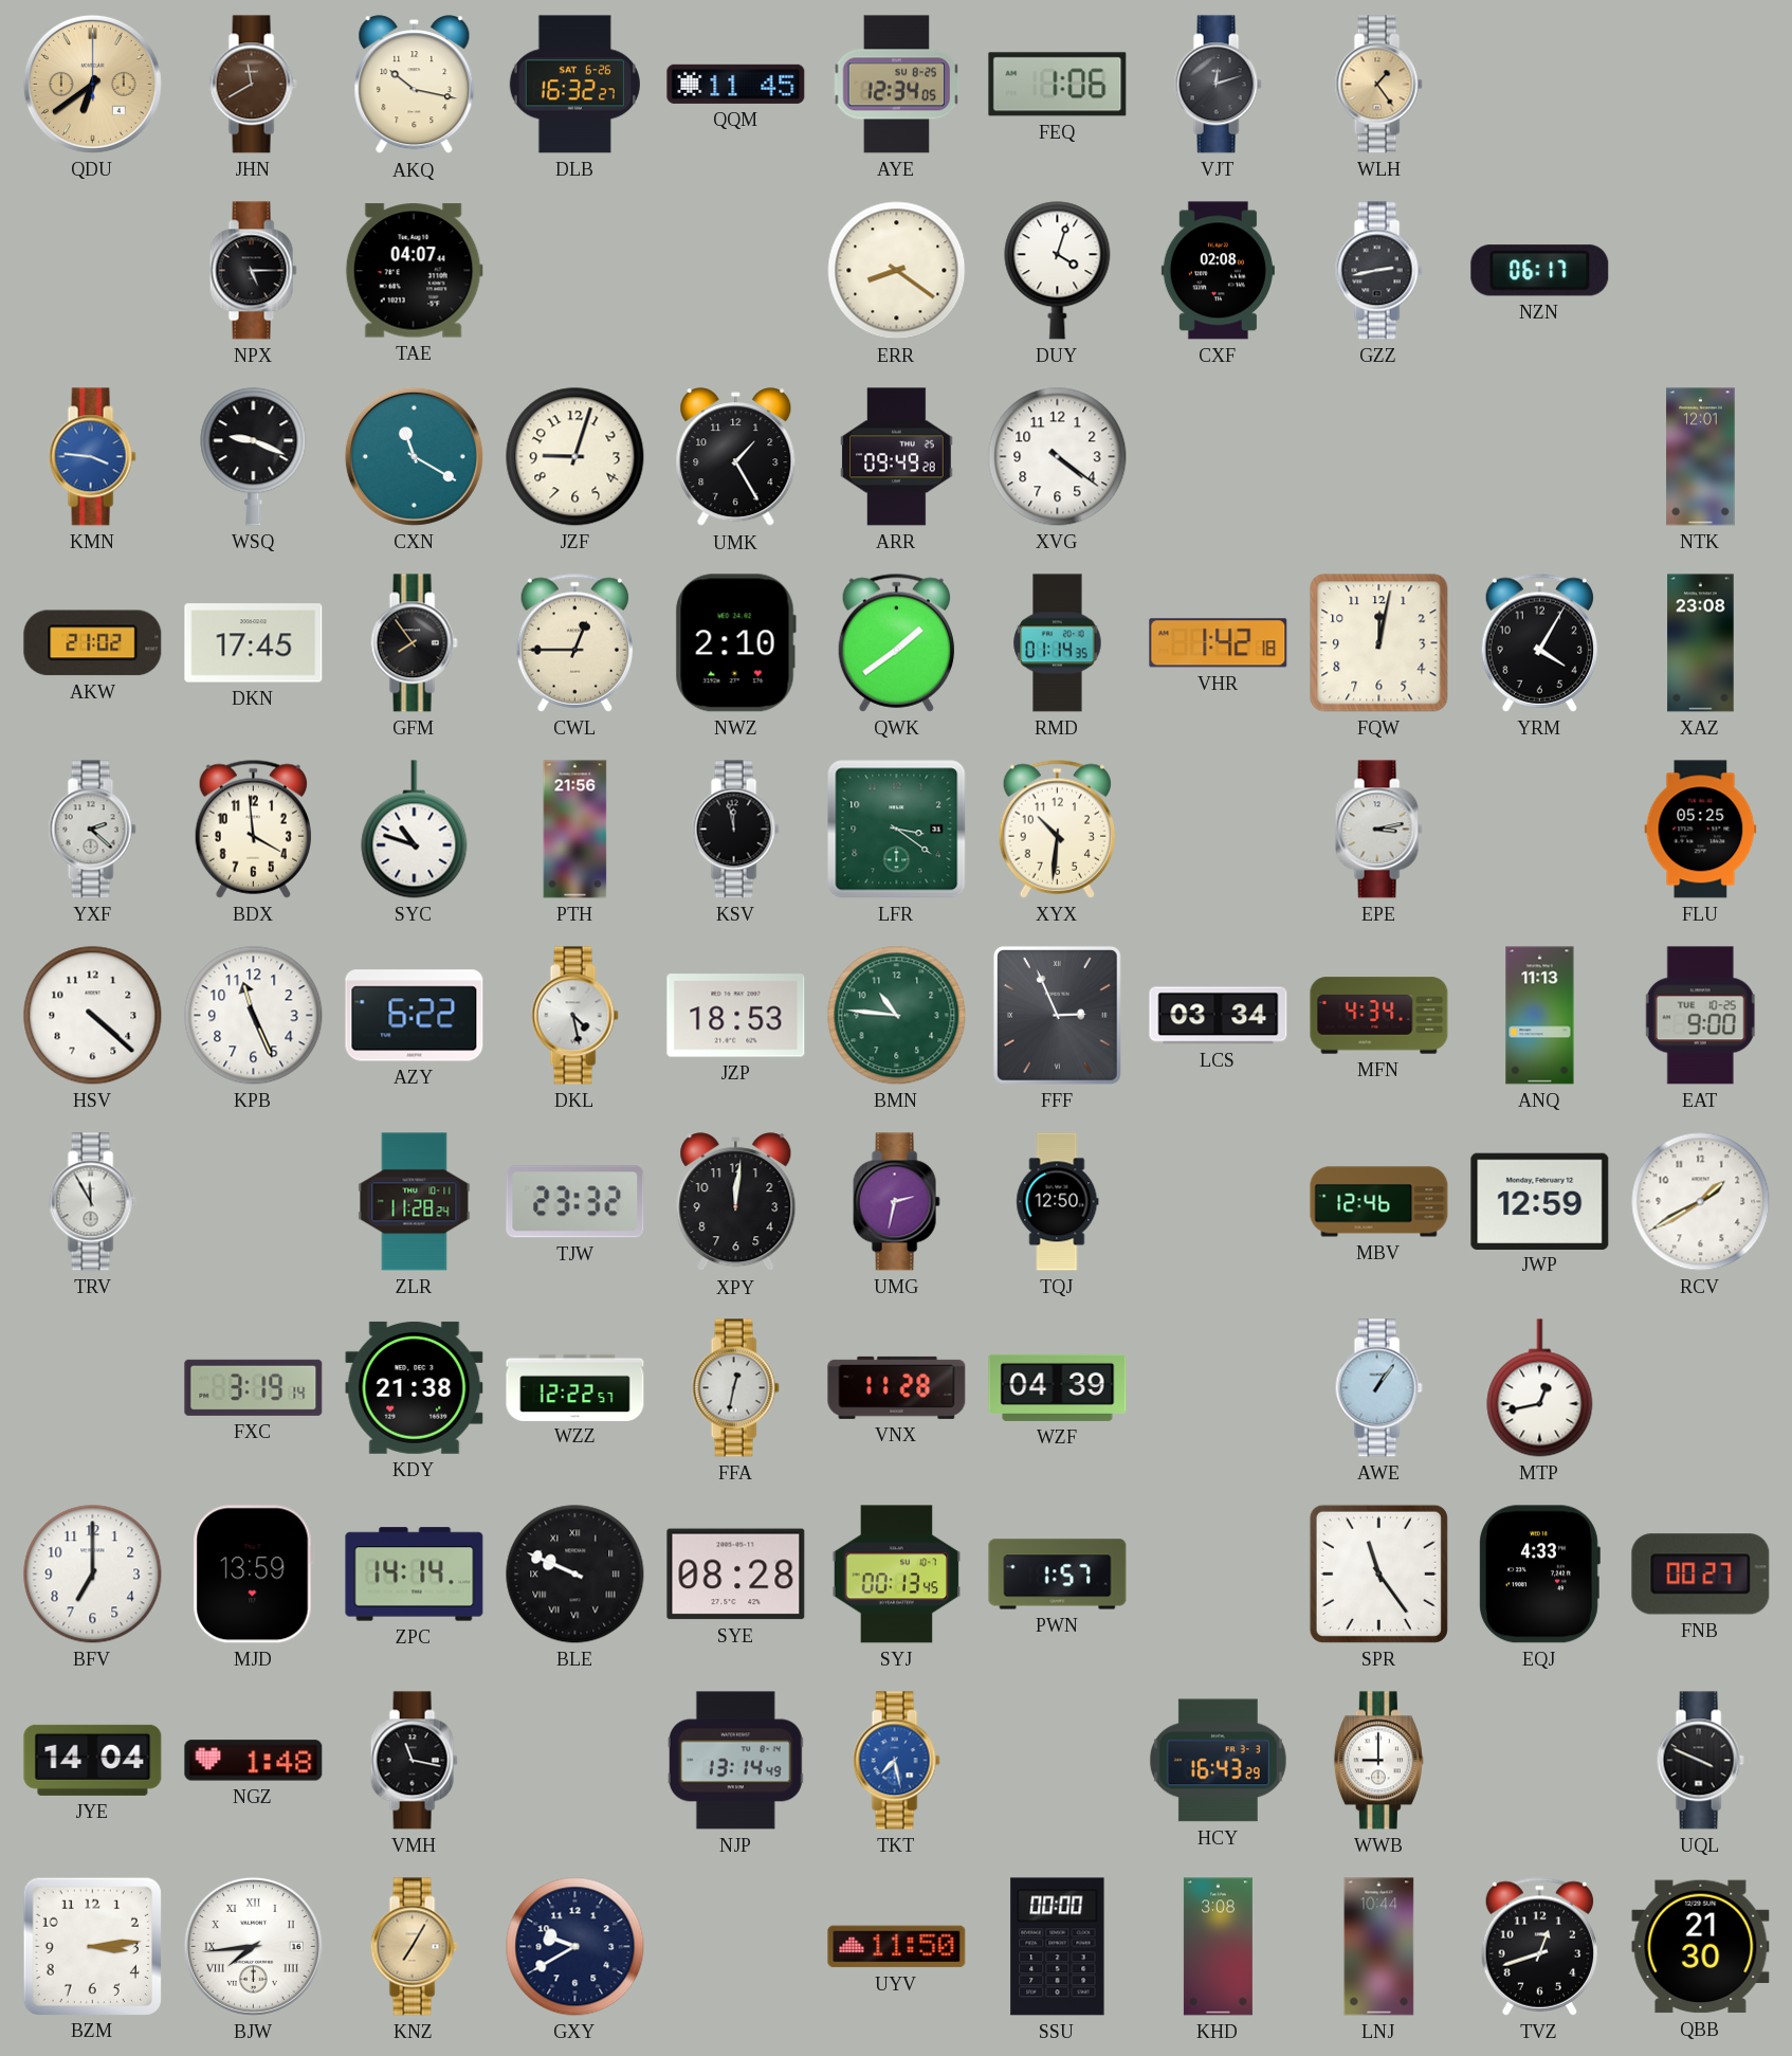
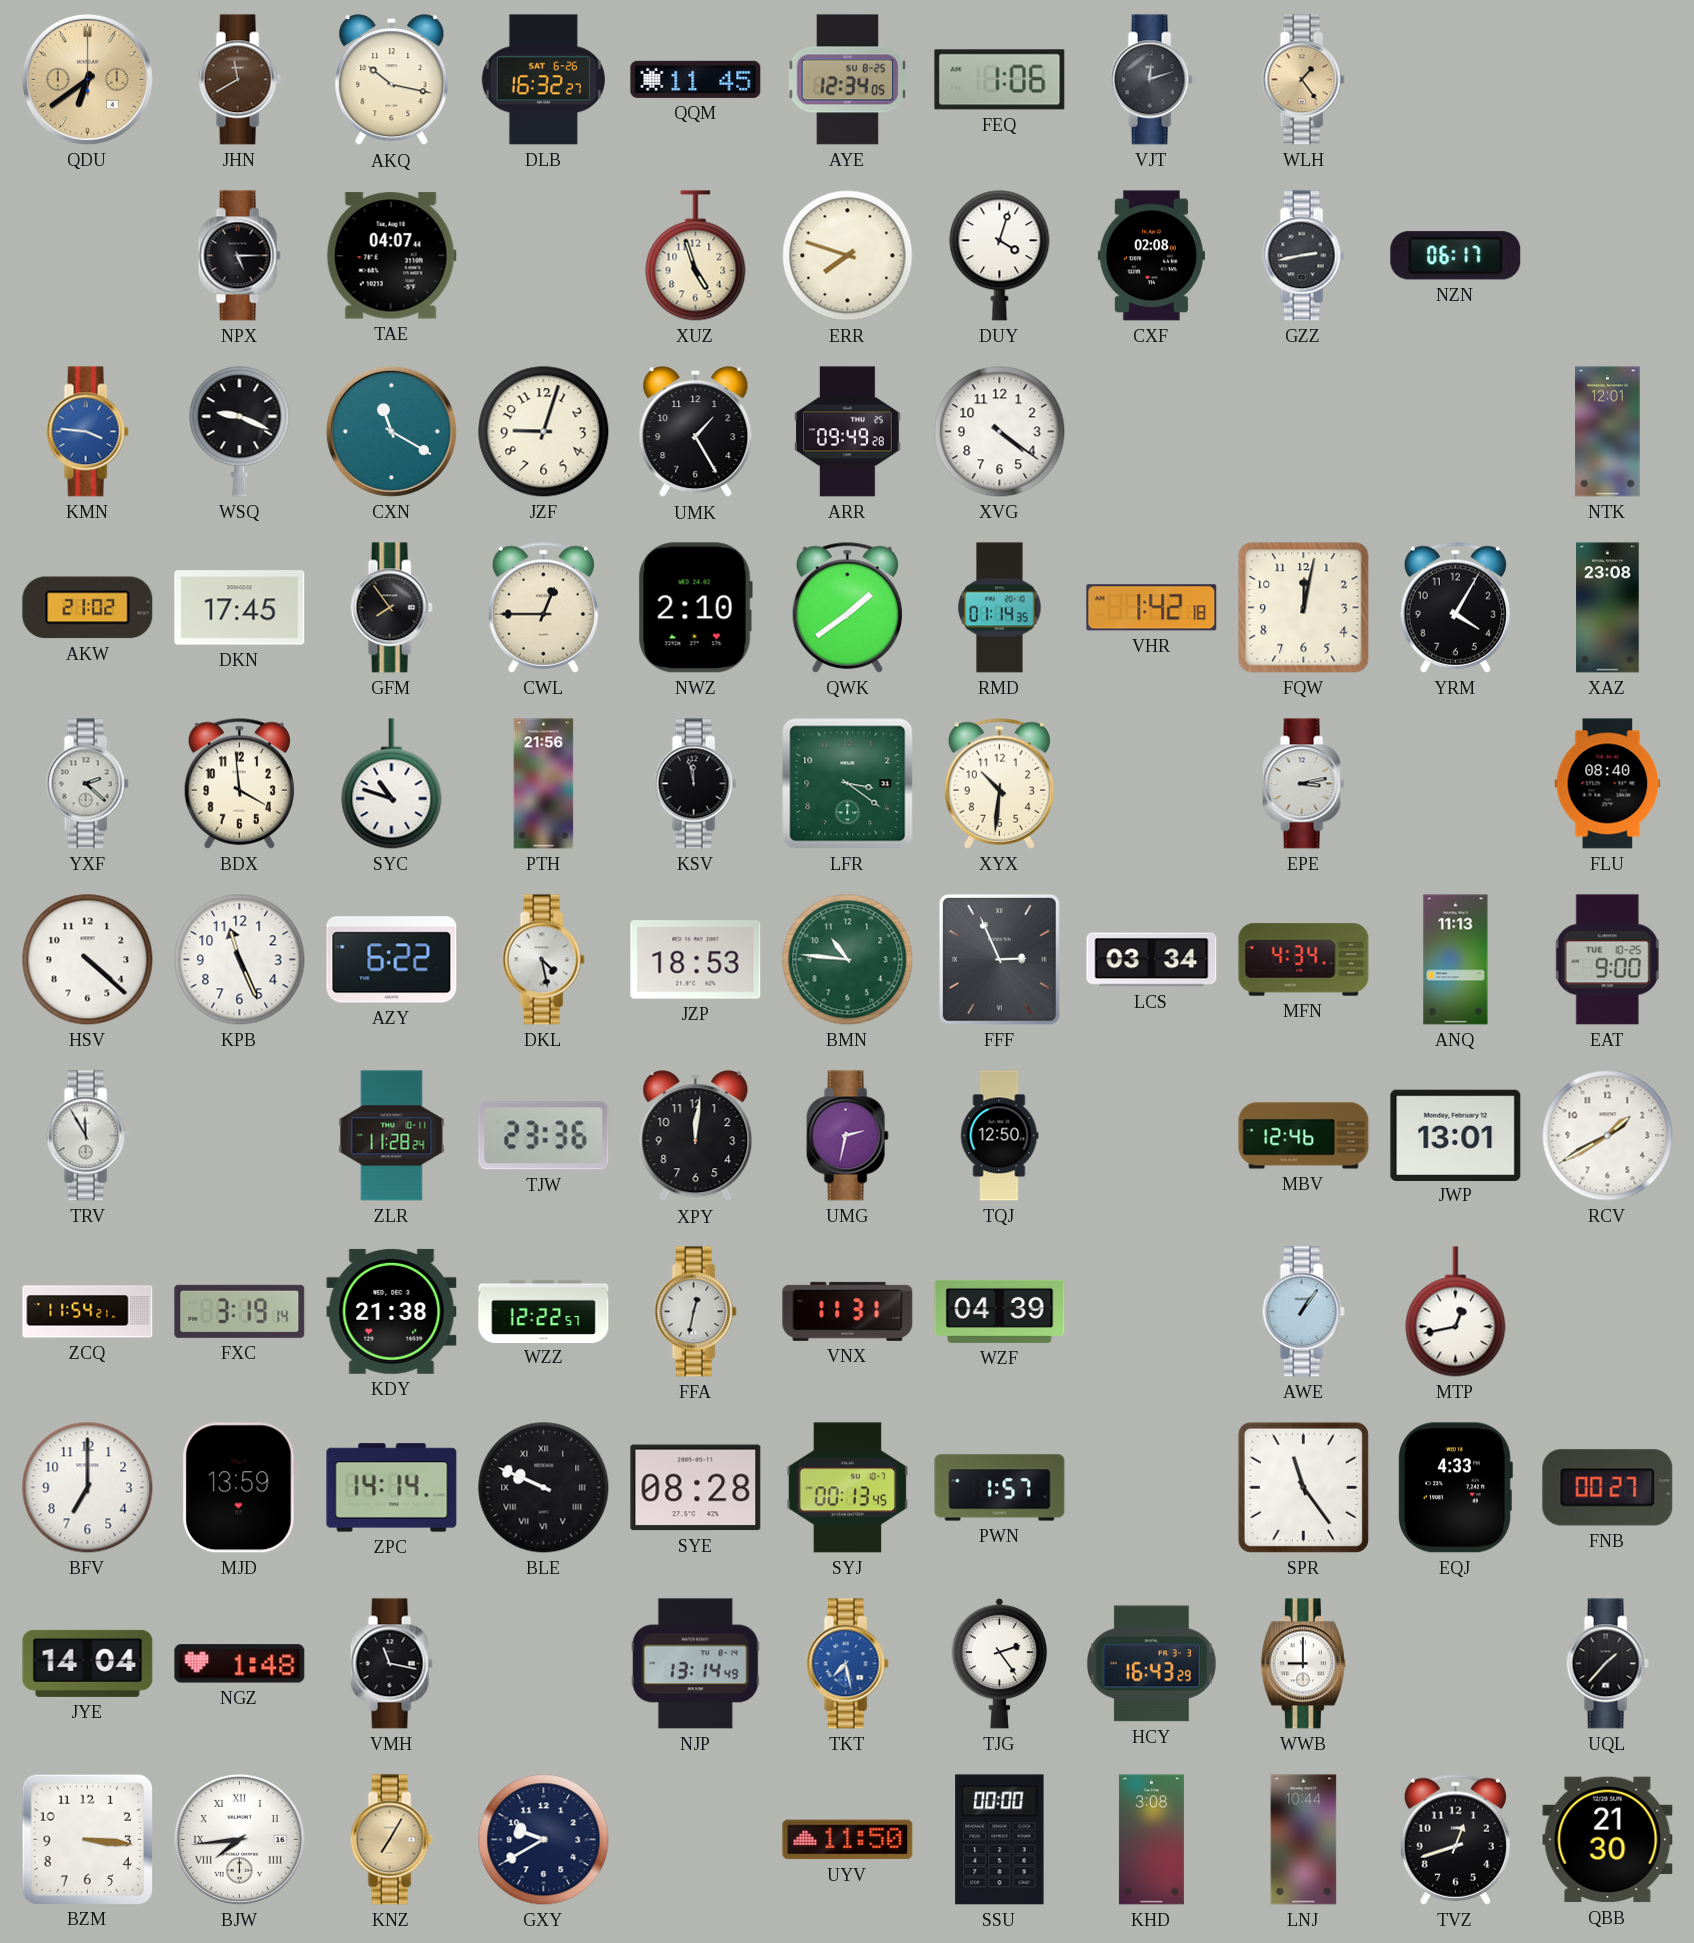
XUZ: none -> 4:57
ERR: 8:21 -> 7:48
FLU: 05:25 -> 08:40
TJW: 23:32 -> 23:36
JWP: 12:59 -> 13:01
ZCQ: none -> 11:54
VNX: 11:28 -> 11:31
TJG: none -> 2:24
UQL: 3:49 -> 1:37
BZM: 3:14 -> 3:16
